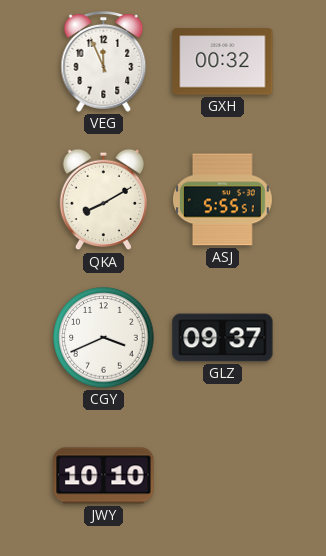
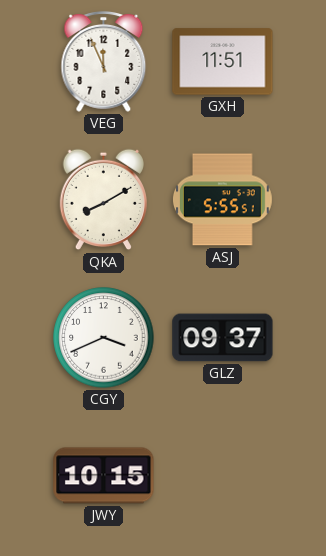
GXH: 00:32 -> 11:51
JWY: 10:10 -> 10:15
